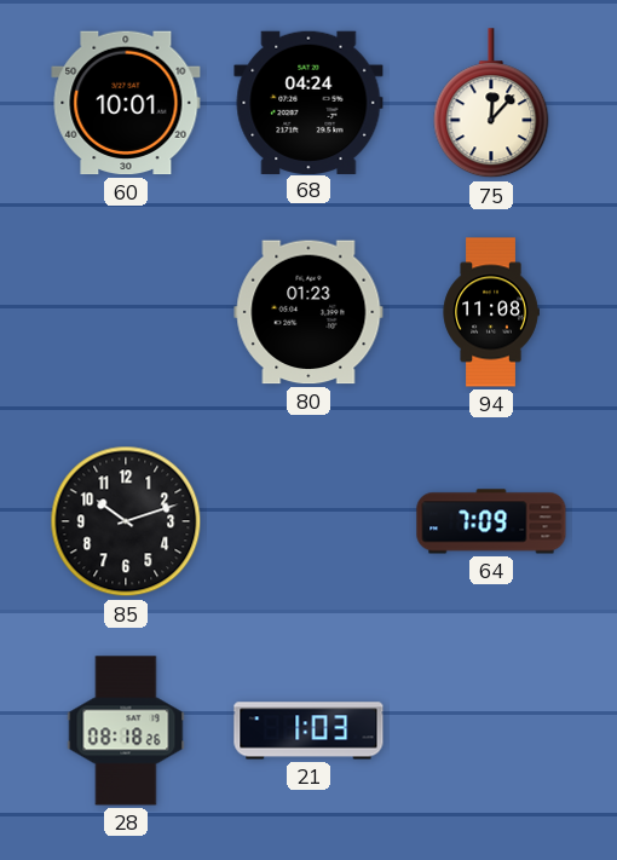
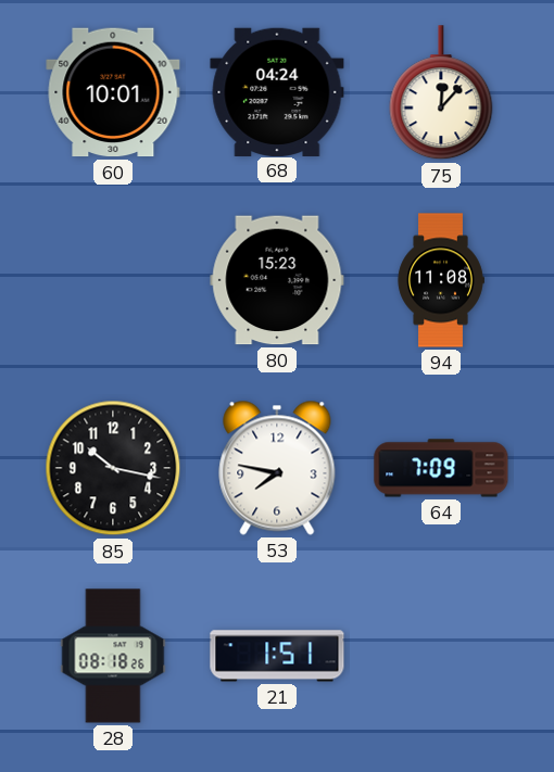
80: 01:23 -> 15:23
85: 10:12 -> 10:17
53: none -> 7:47
21: 1:03 -> 1:51
